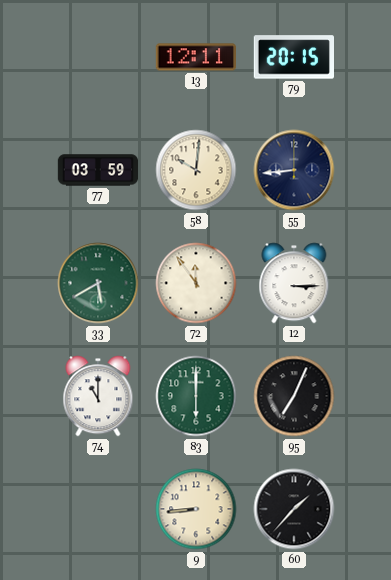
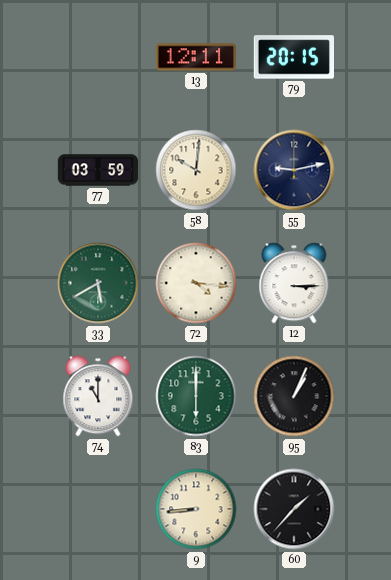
55: 8:44 -> 9:13
72: 11:54 -> 4:16
95: 7:04 -> 1:04
